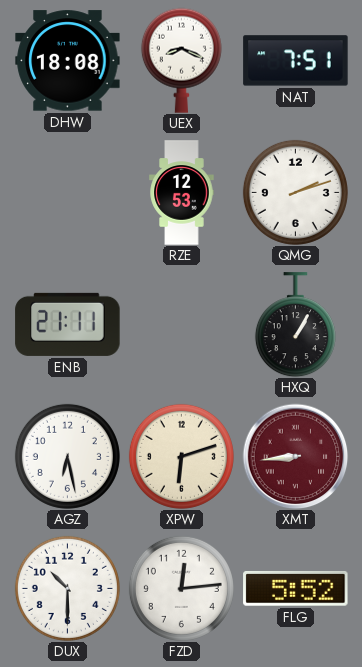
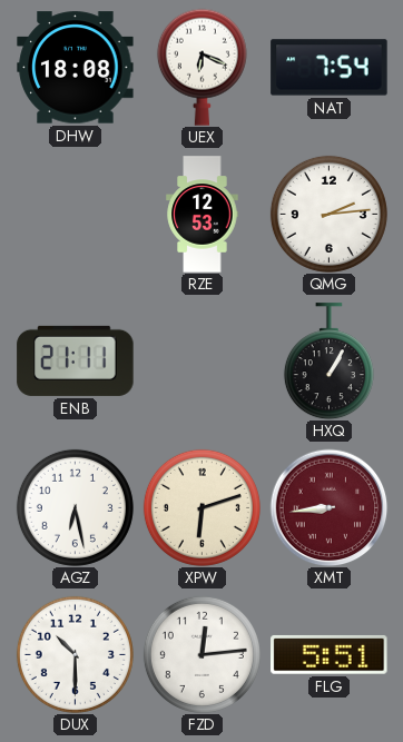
UEX: 8:19 -> 6:19
NAT: 7:51 -> 7:54
QMG: 2:12 -> 2:14
FLG: 5:52 -> 5:51
